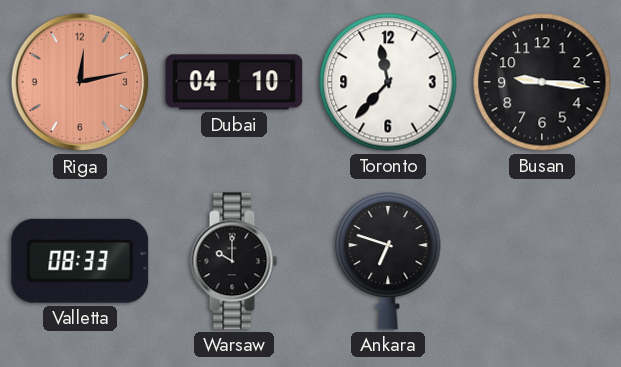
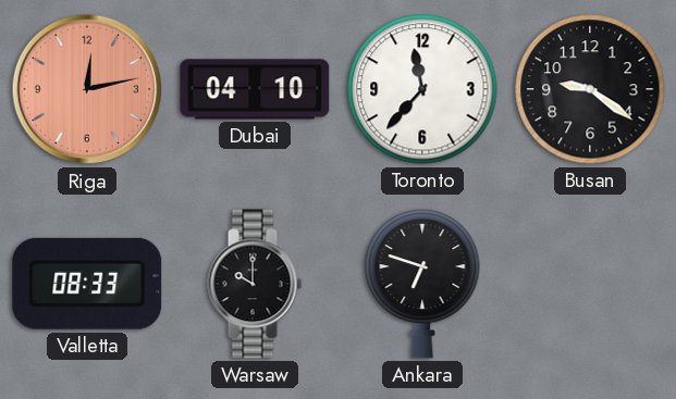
Busan: 9:16 -> 9:21
